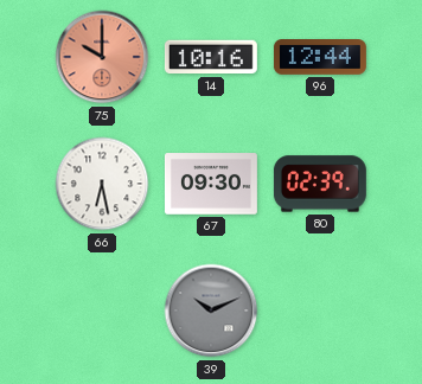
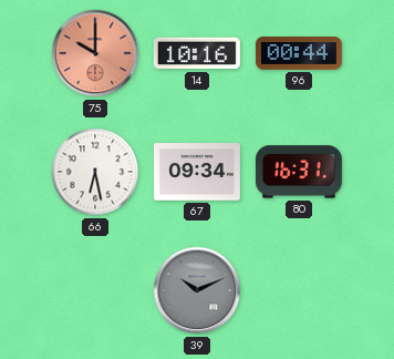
96: 12:44 -> 00:44
67: 09:30 -> 09:34
80: 02:39 -> 16:31
